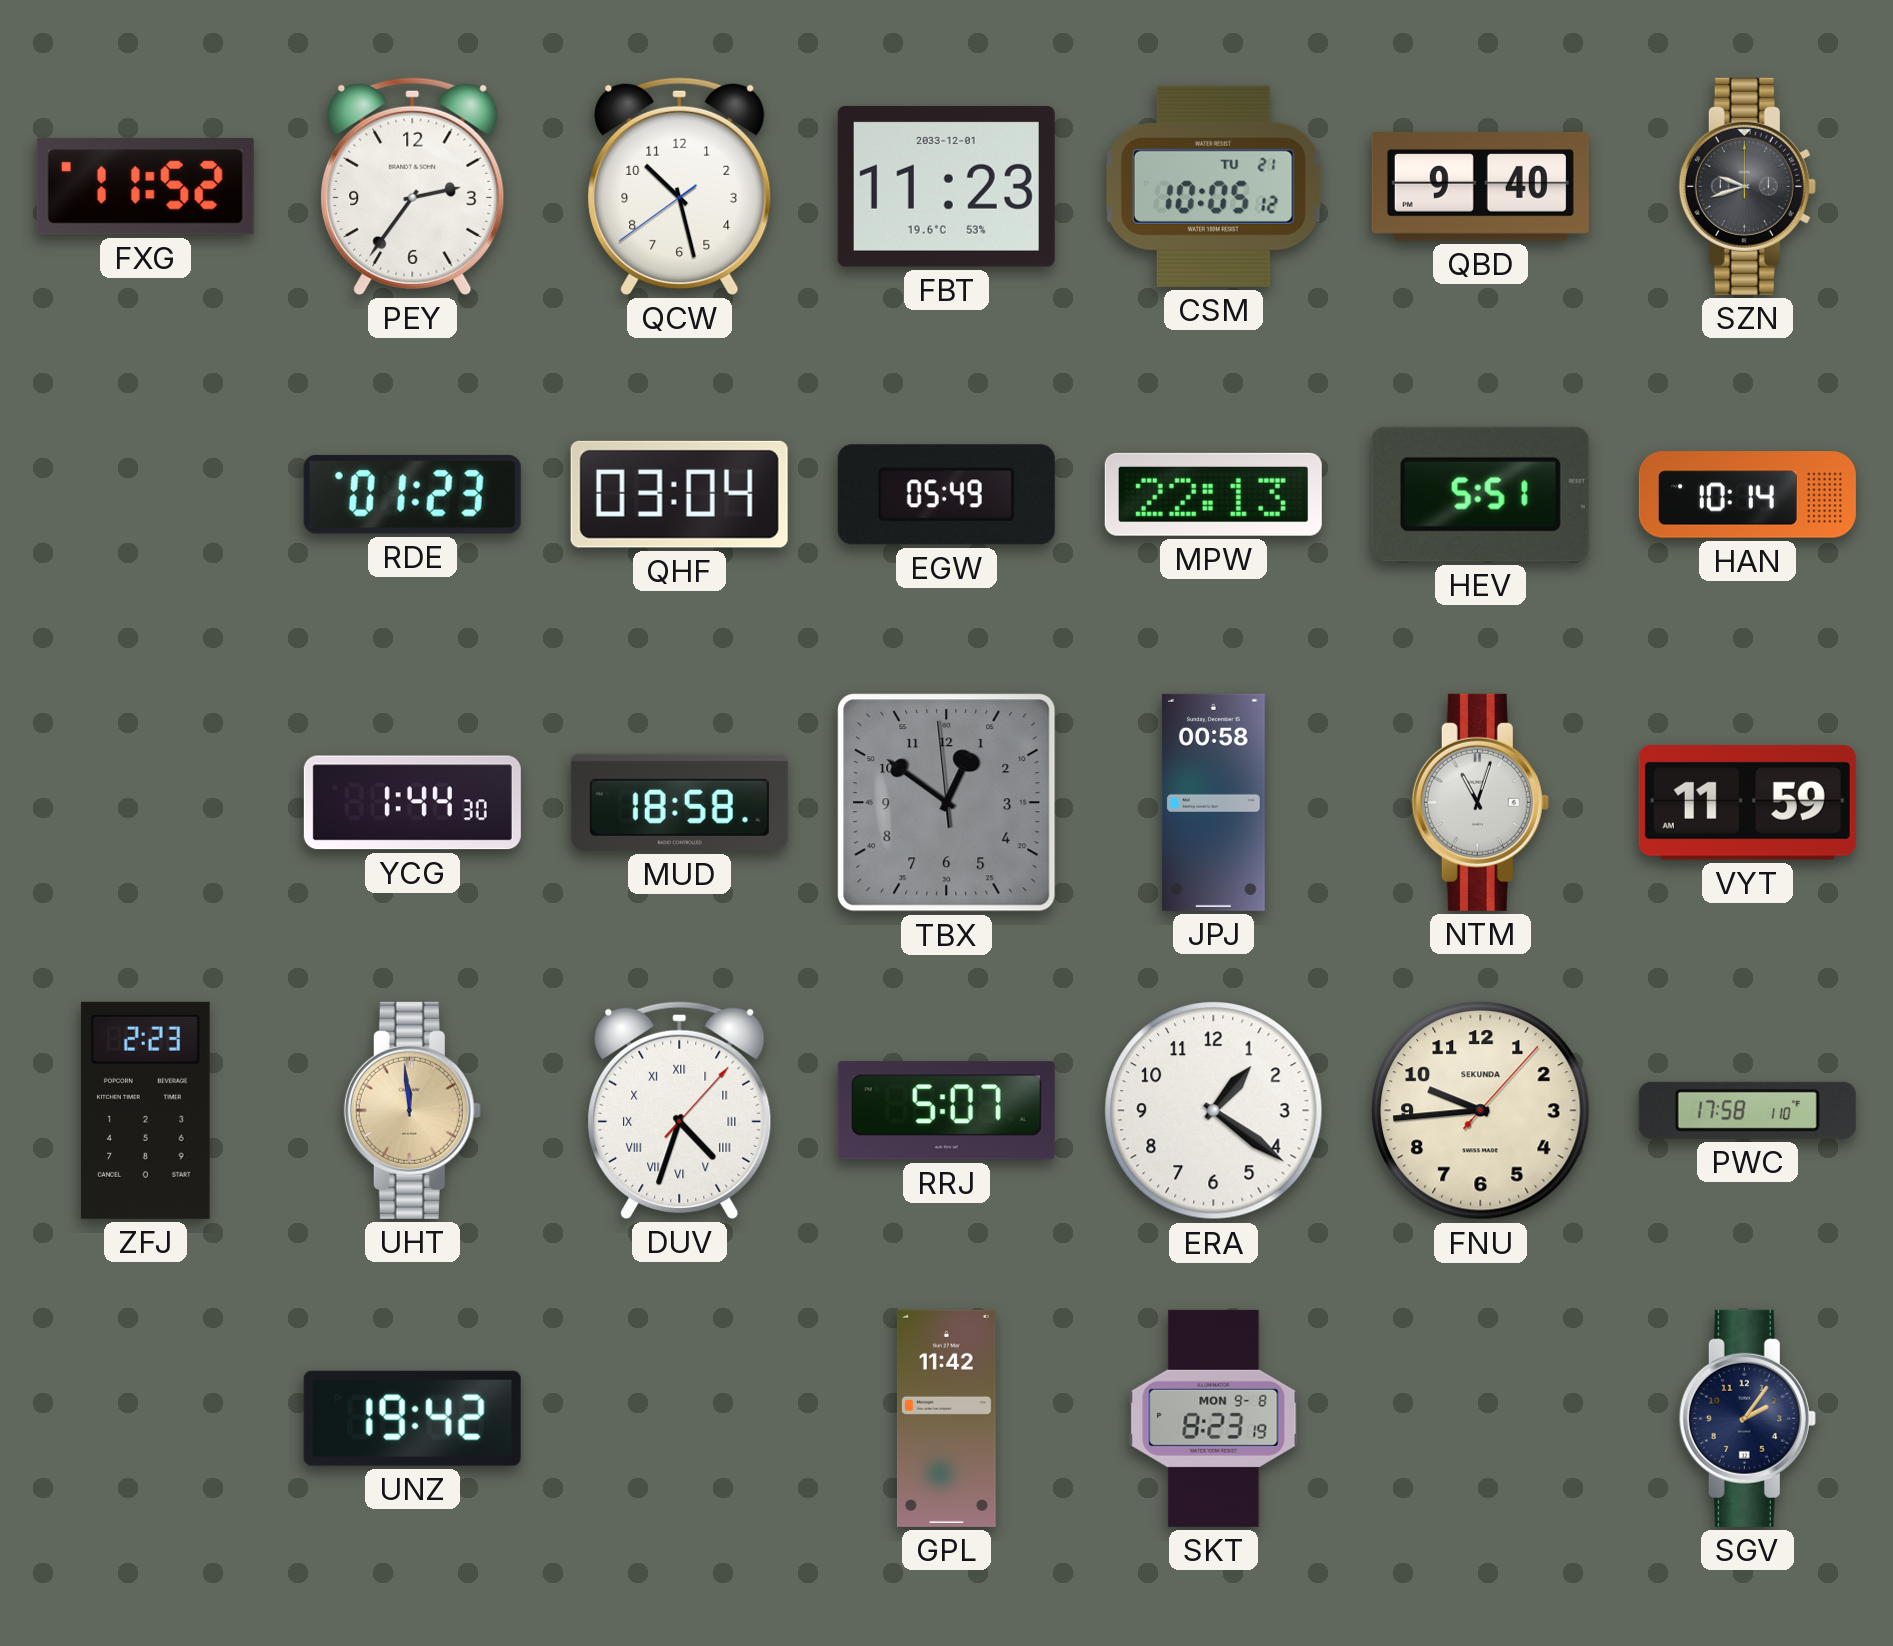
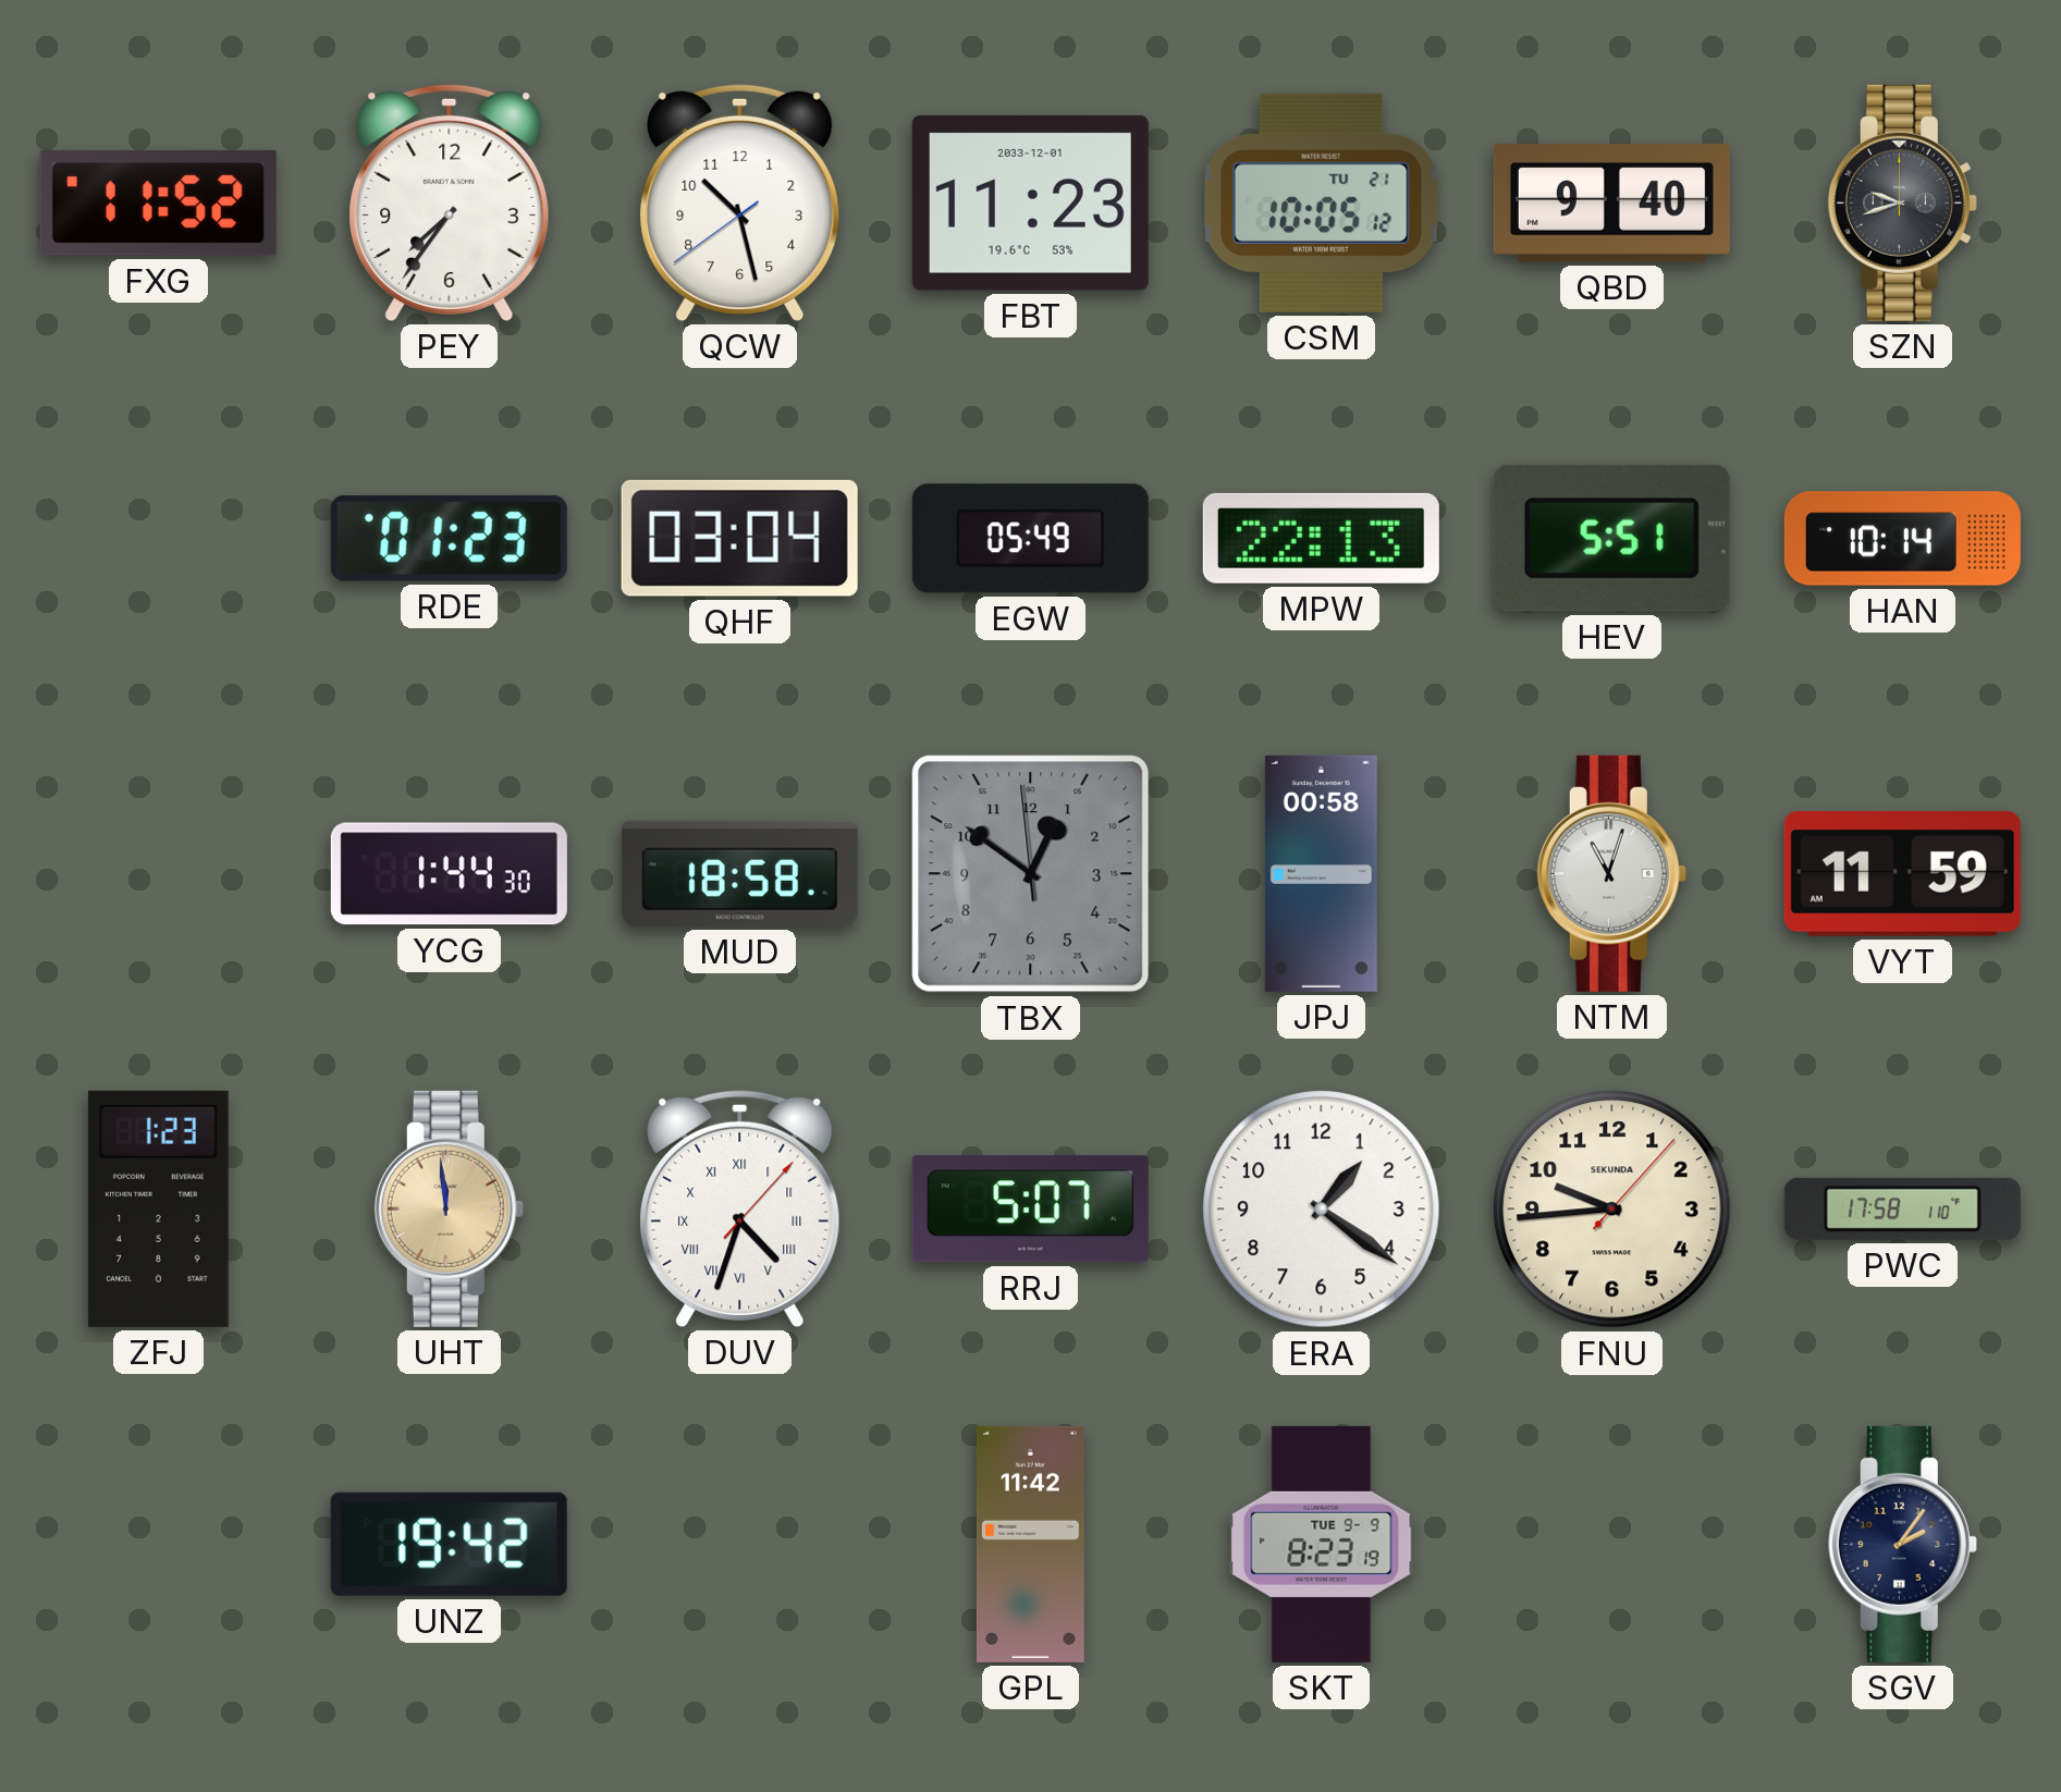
PEY: 2:36 -> 7:36
ZFJ: 2:23 -> 1:23
SKT date: MON 9-8 -> TUE 9-9
